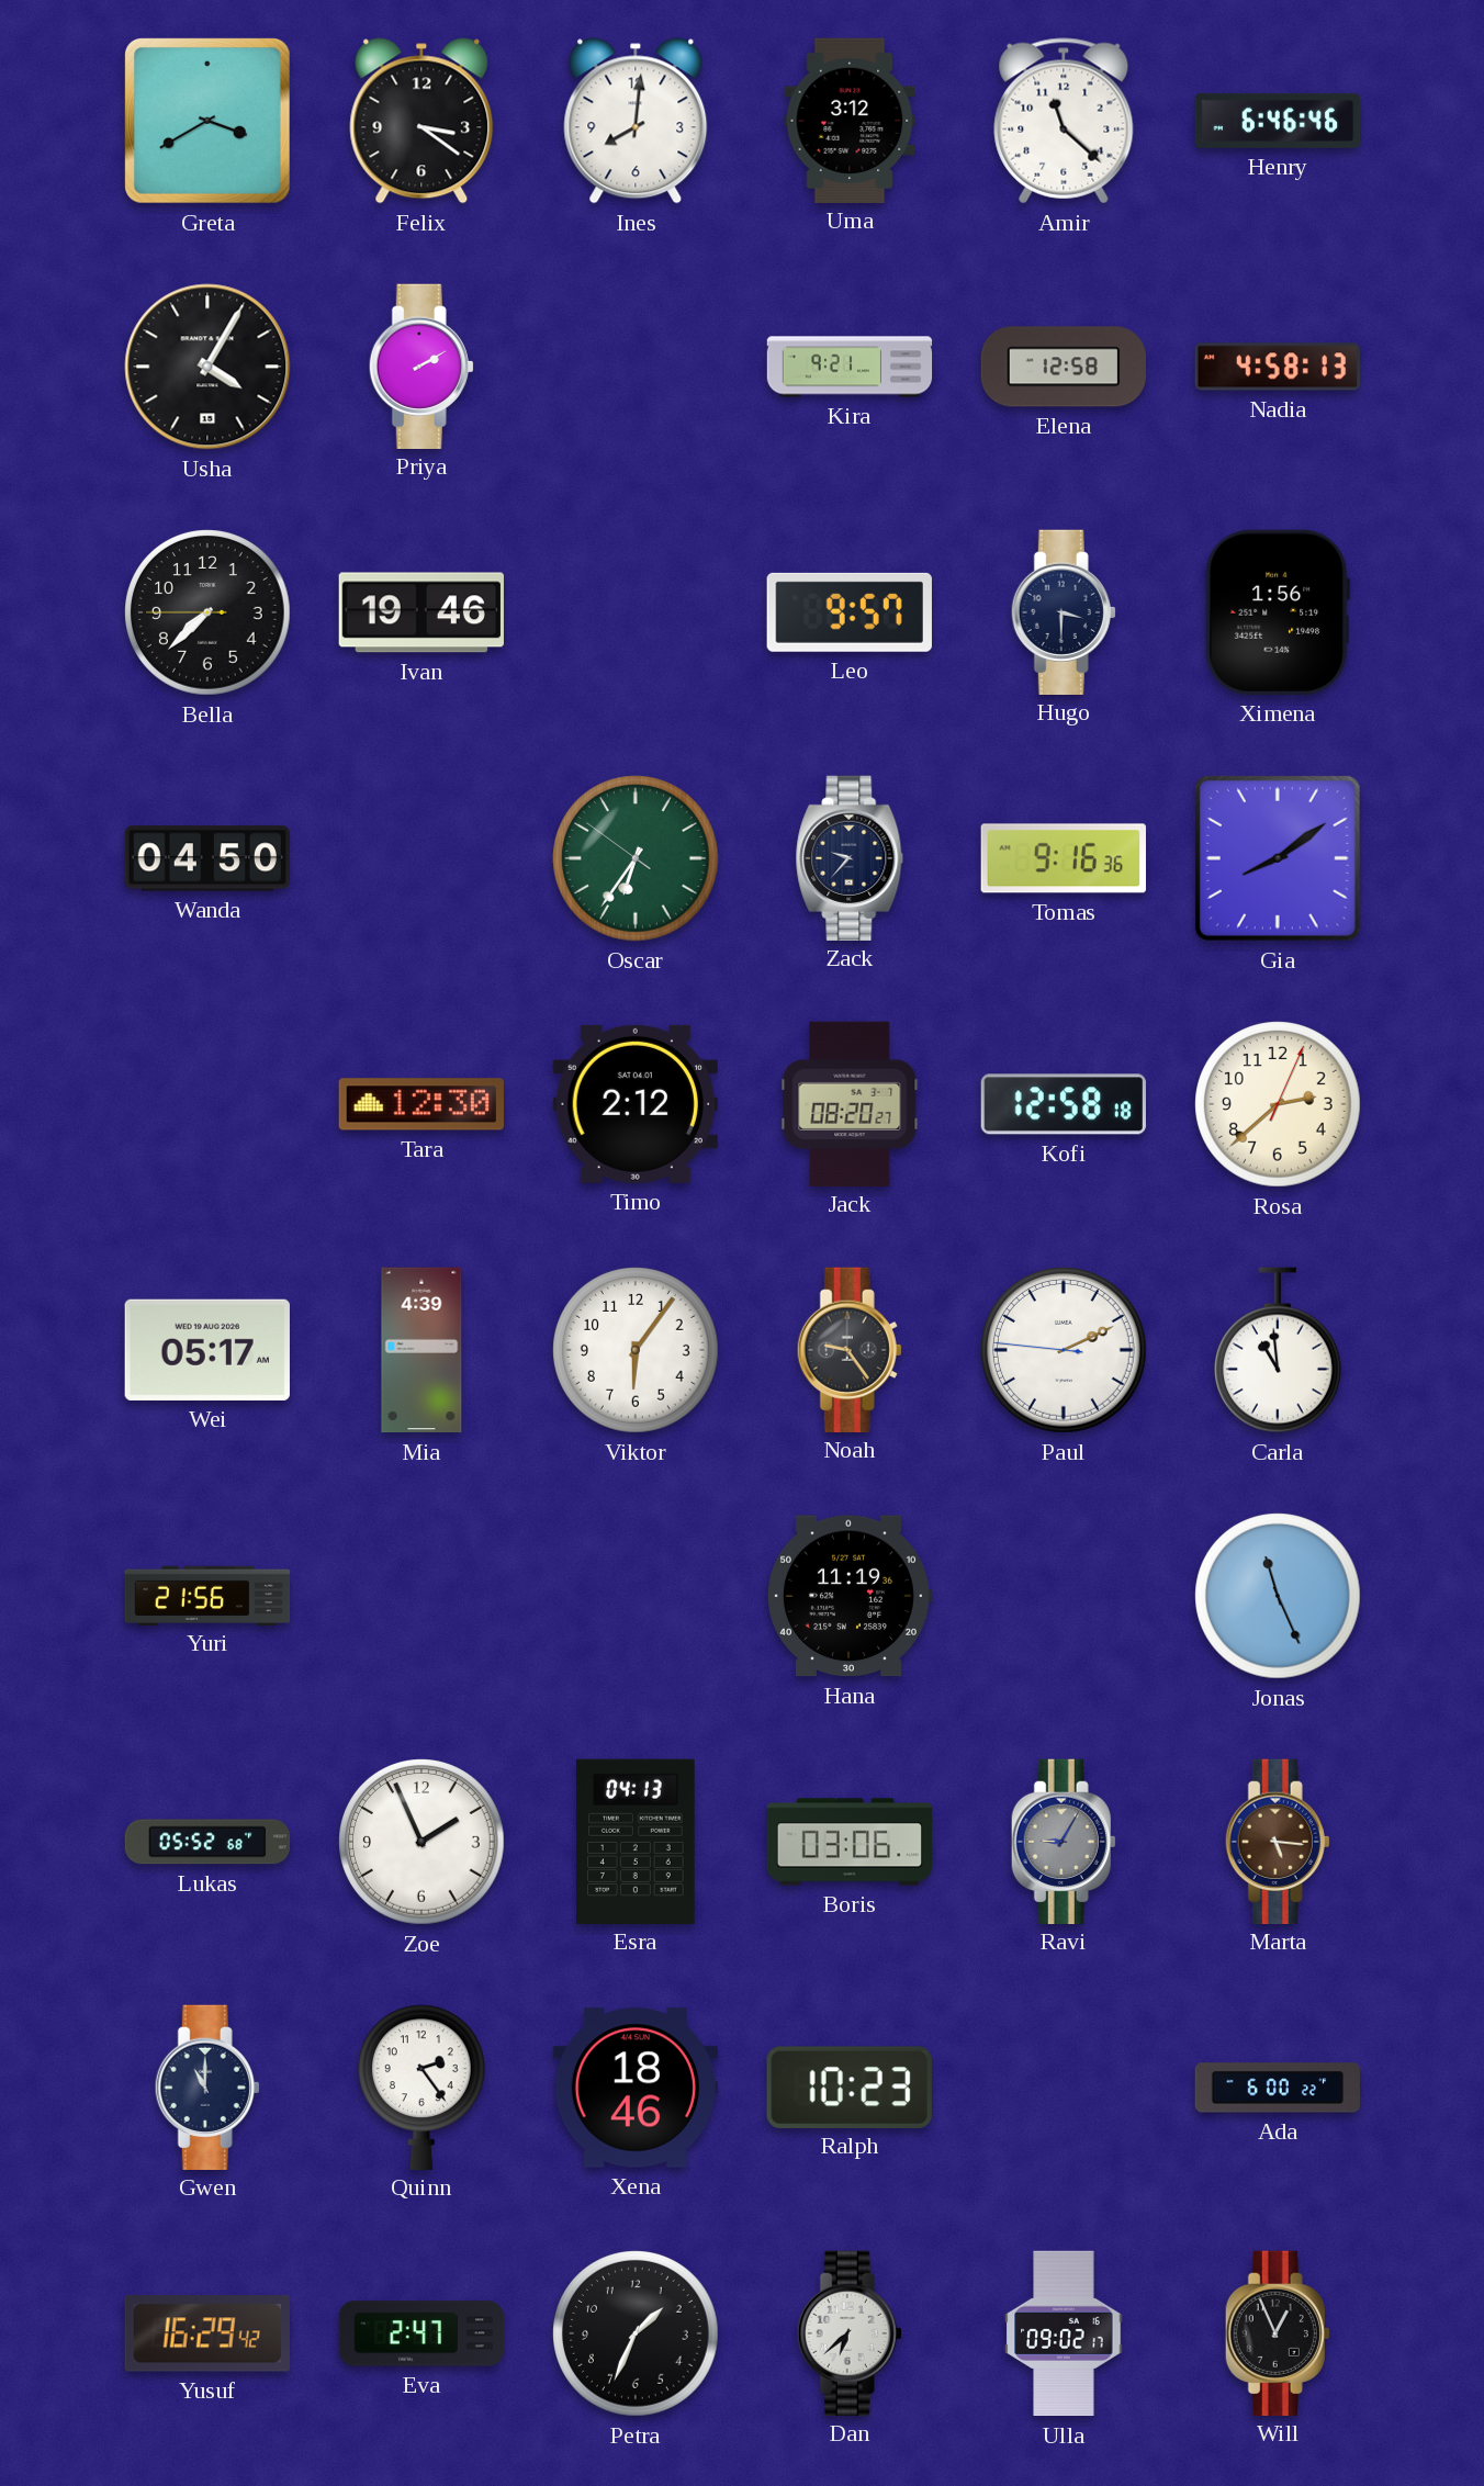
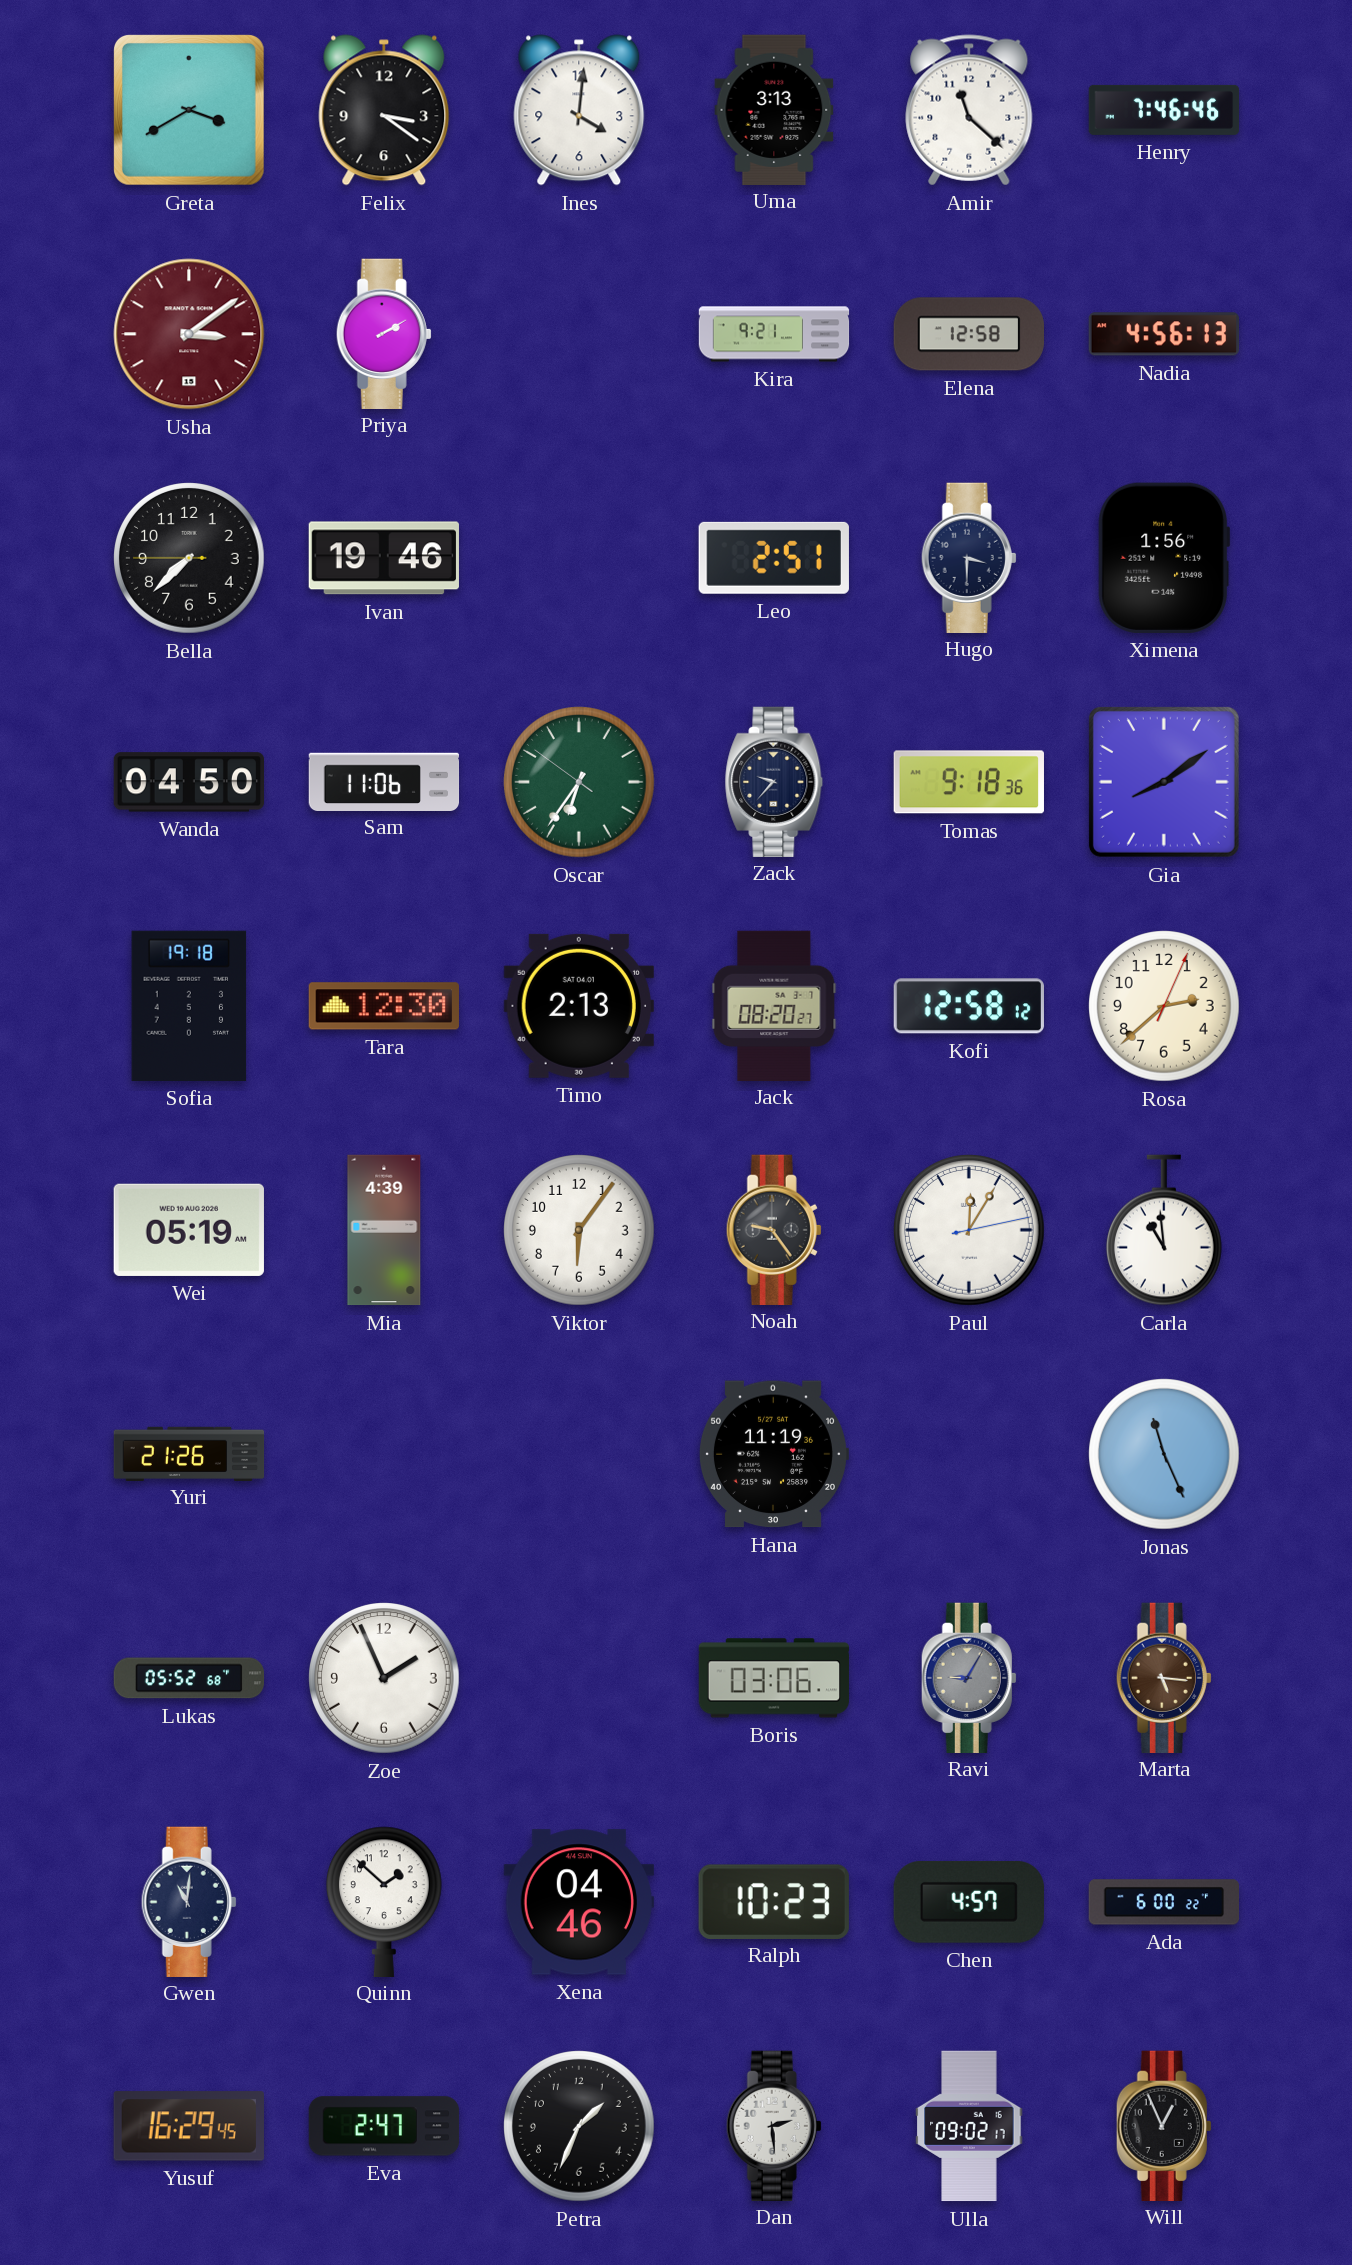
Ines: 8:01 -> 4:01
Uma: 3:12 -> 3:13
Henry: 6:46 -> 7:46
Usha: 4:05 -> 3:09
Usha dial: black -> burgundy
Nadia: 4:58 -> 4:56
Leo: 9:57 -> 2:51
Sam: none -> 11:06
Tomas: 9:16 -> 9:18
Sofia: none -> 19:18
Timo: 2:12 -> 2:13
Kofi: 12:58:18 -> 12:58:12
Wei: 05:17 -> 05:19
Paul: 2:10 -> 12:05
Yuri: 21:56 -> 21:26
Esra: 04:13 -> none
Gwen: 11:00 -> 11:01
Quinn: 2:24 -> 1:52
Xena: 18:46 -> 04:46
Chen: none -> 4:57
Yusuf: 16:29:42 -> 16:29:45
Dan: 6:38 -> 2:29
